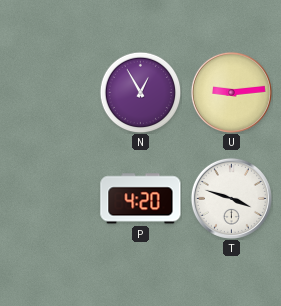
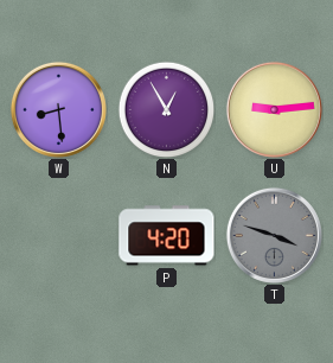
W: none -> 8:29
T dial: white -> grey
